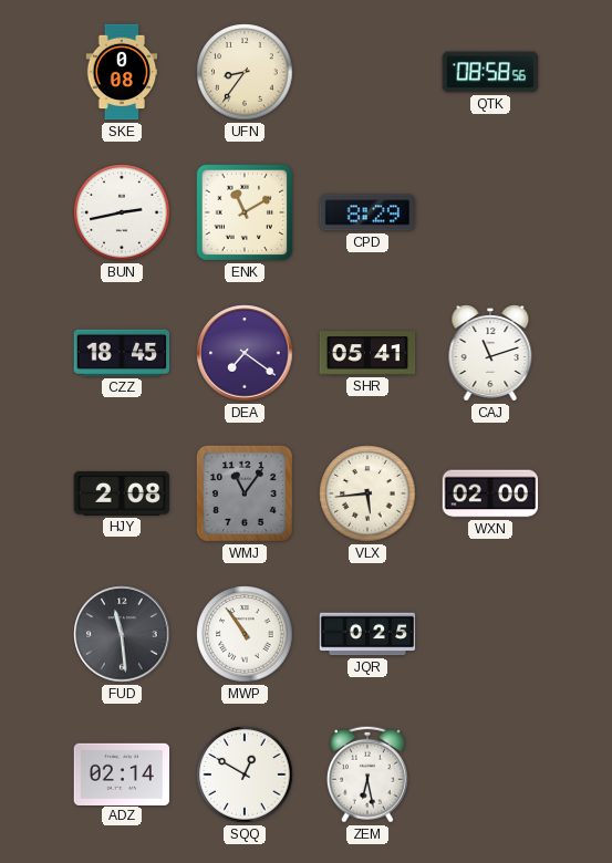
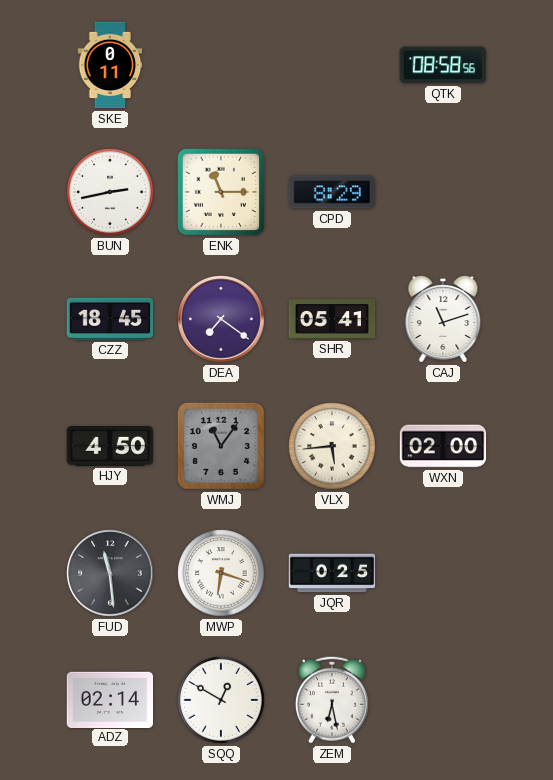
SKE: 0:08 -> 0:11
UFN: 8:36 -> none
ENK: 11:10 -> 11:15
HJY: 2:08 -> 4:50
MWP: 10:54 -> 6:18
